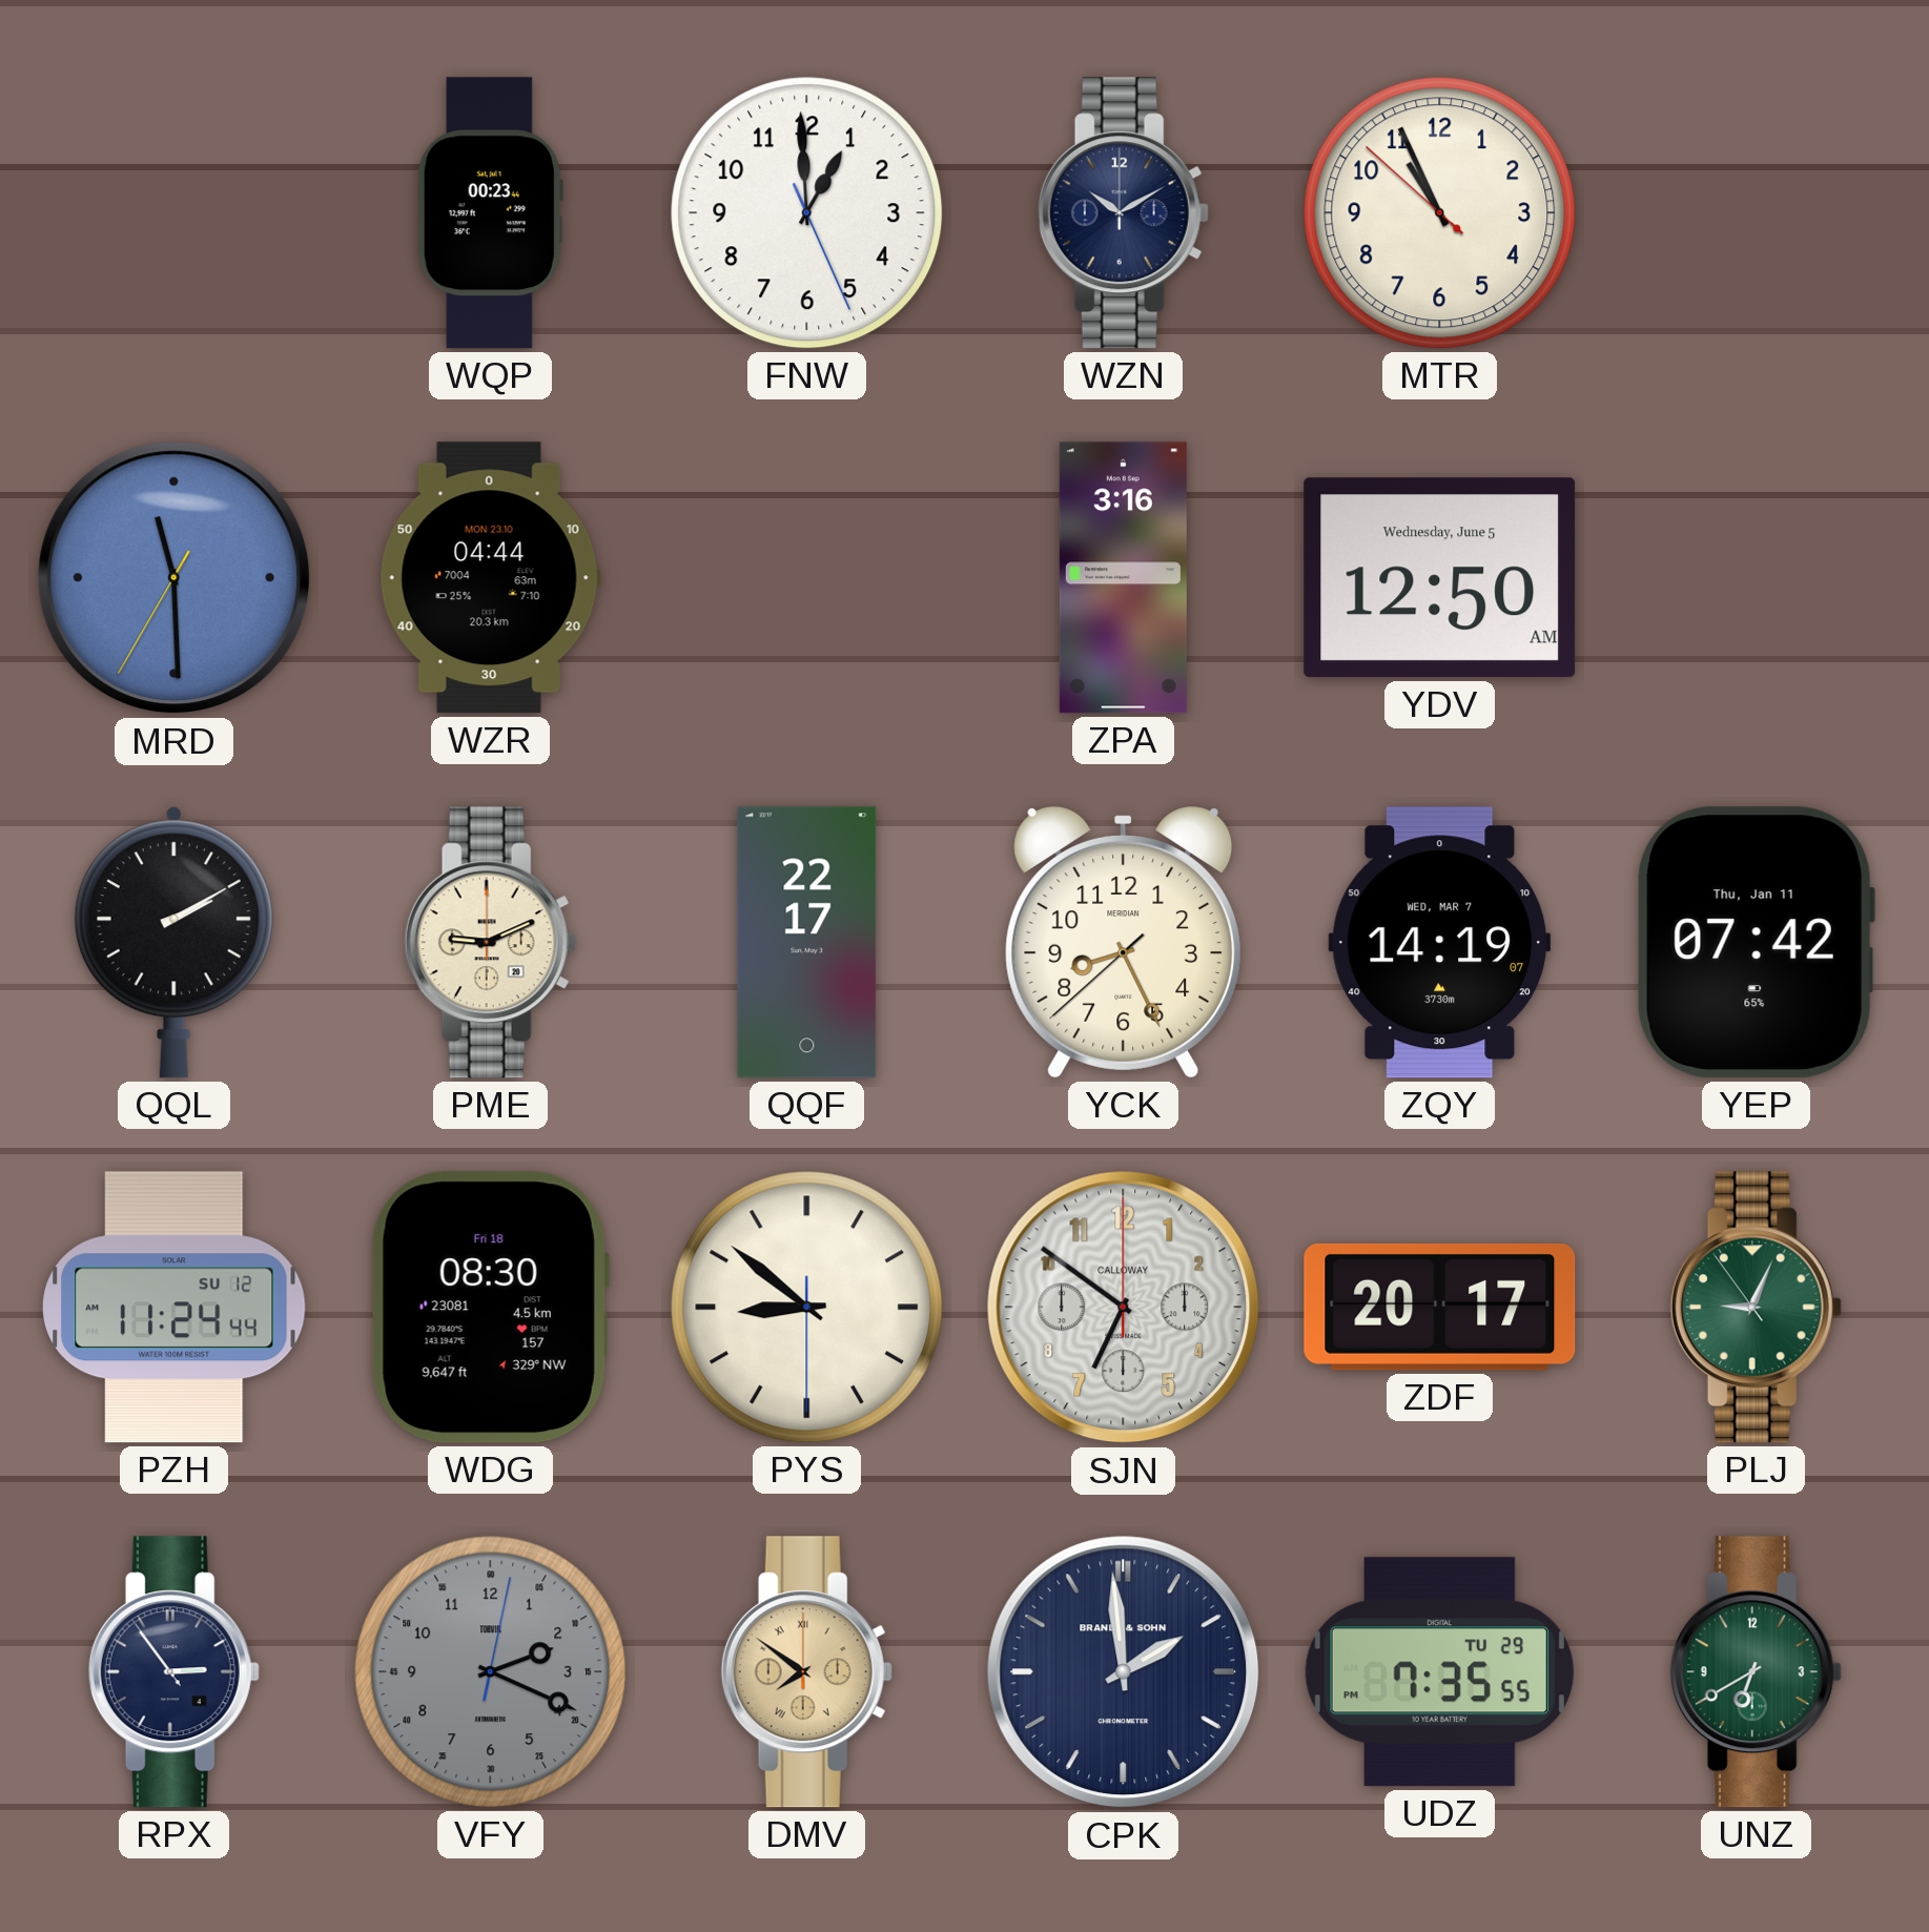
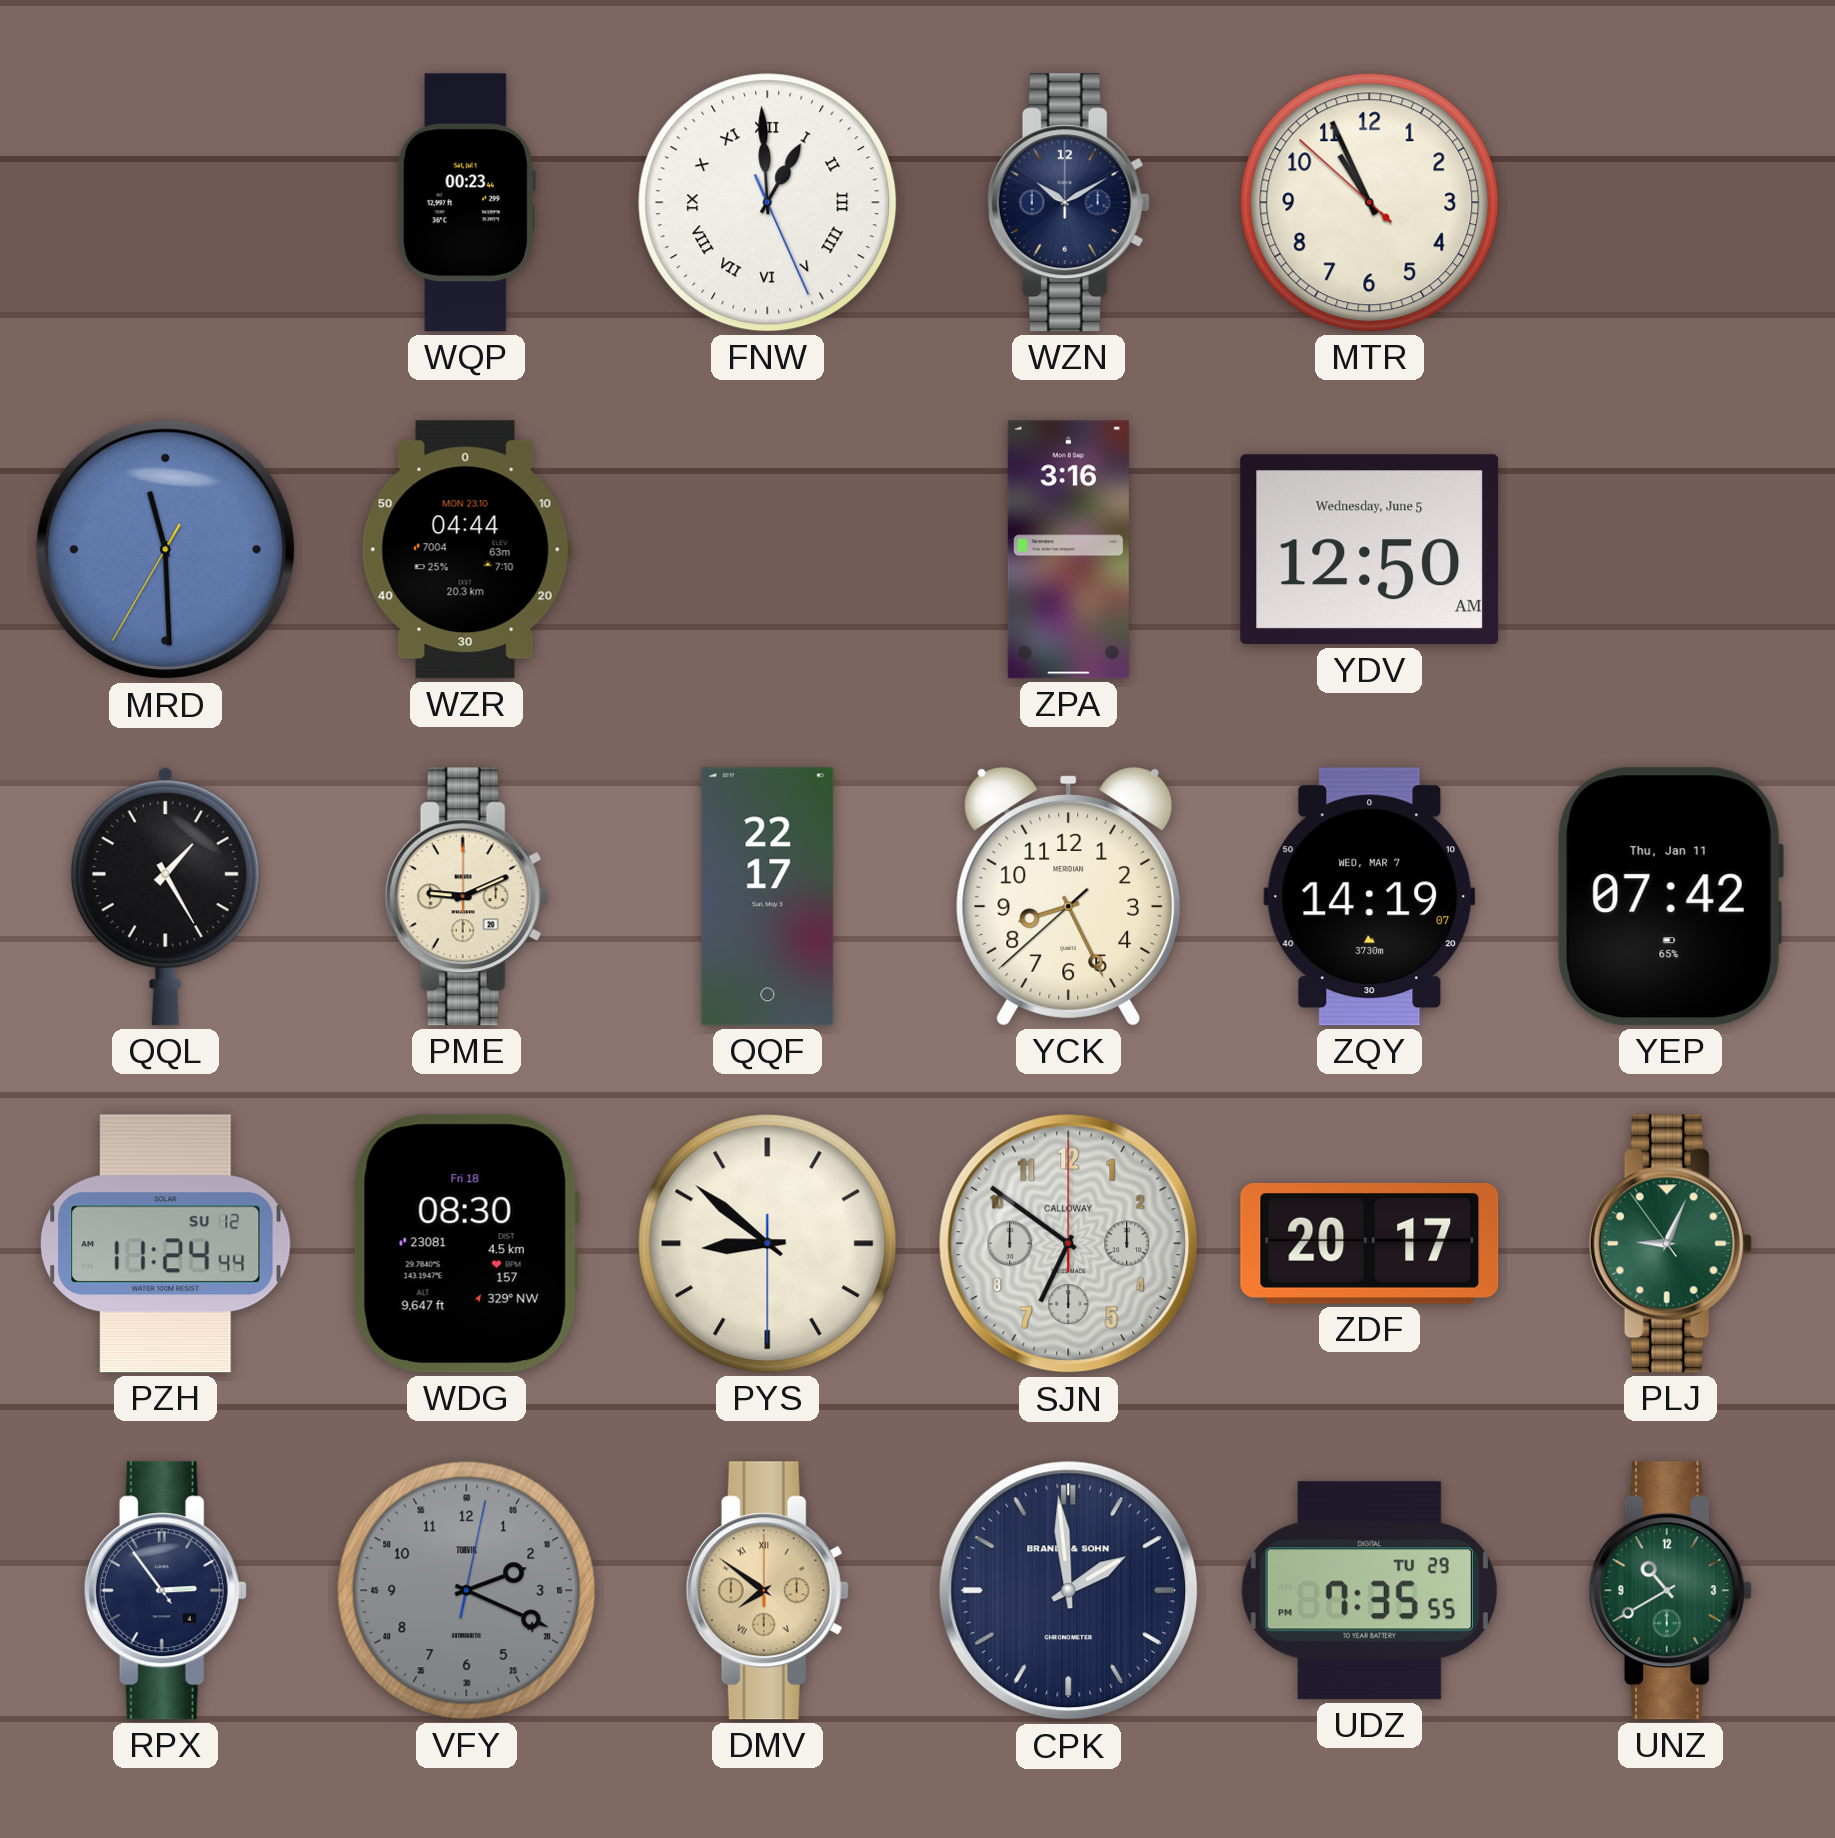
FNW numerals: Arabic -> Roman
QQL: 2:10 -> 1:25
UNZ: 6:40 -> 10:40
